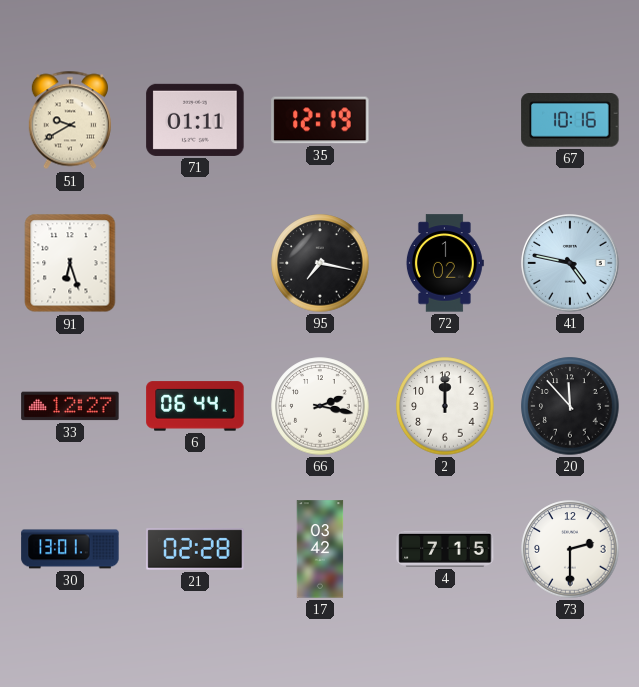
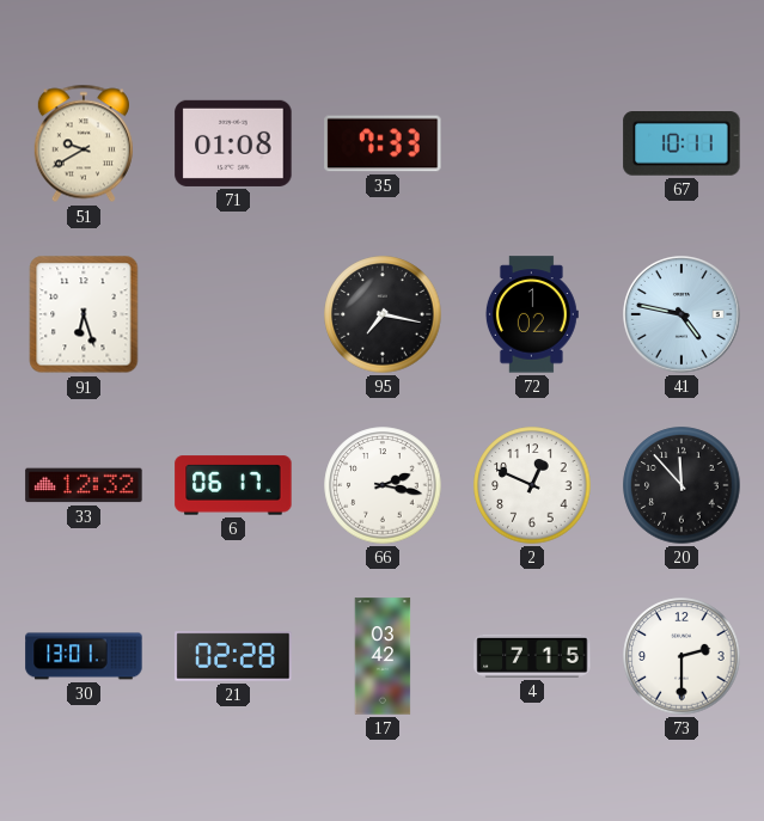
71: 01:11 -> 01:08
35: 12:19 -> 7:33
67: 10:16 -> 10:11
33: 12:27 -> 12:32
6: 06:44 -> 06:17
2: 12:00 -> 12:49
